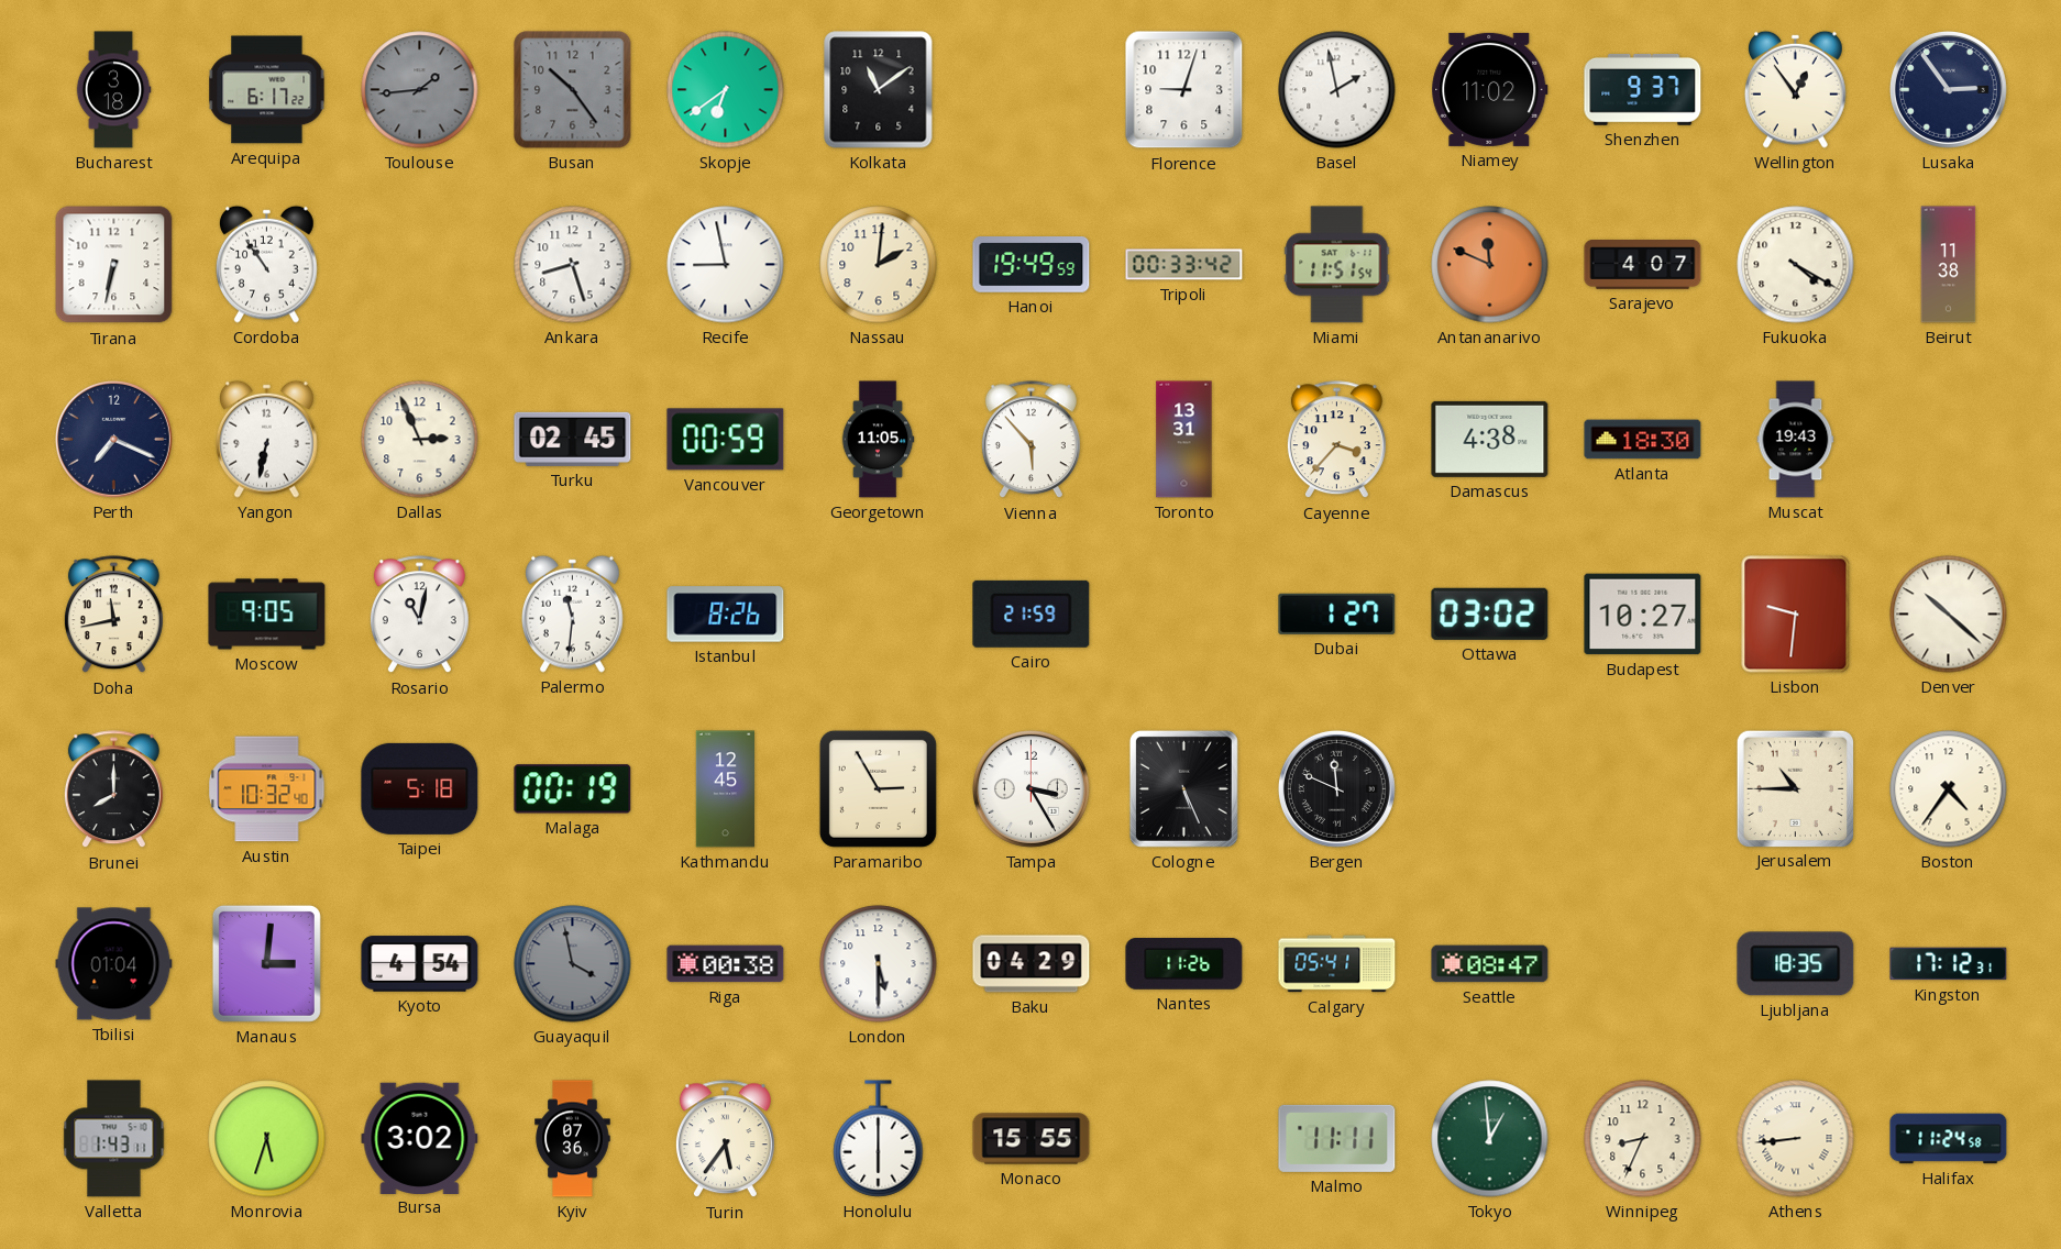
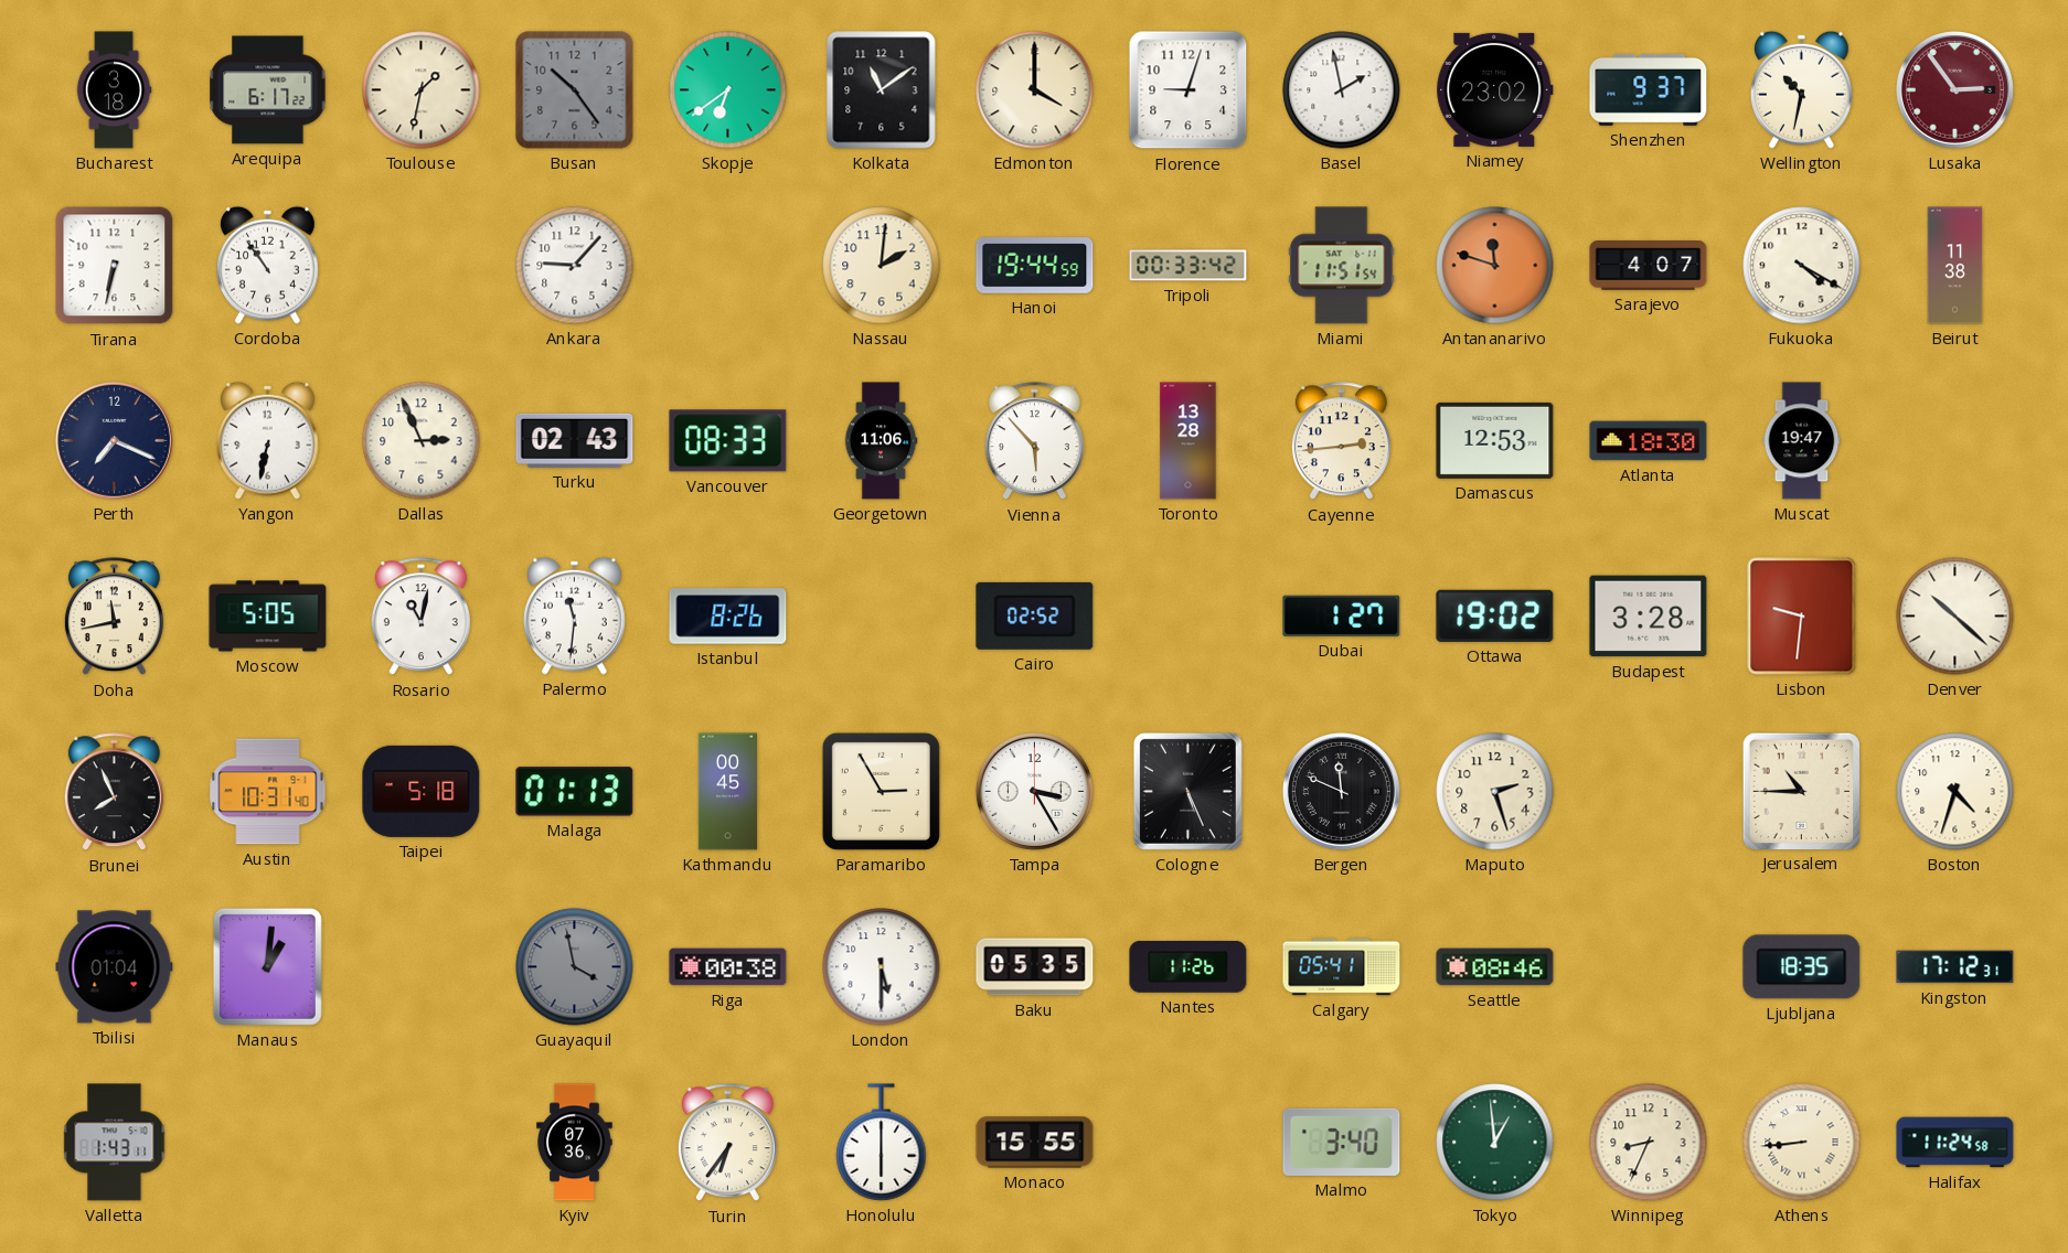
Toulouse: 1:44 -> 1:32
Toulouse dial: grey -> cream
Edmonton: none -> 4:00
Niamey: 11:02 -> 23:02
Wellington: 12:54 -> 10:32
Lusaka dial: navy -> burgundy
Ankara: 8:27 -> 9:07
Recife: 8:58 -> none
Hanoi: 19:49 -> 19:44
Antananarivo: 11:49 -> 11:48
Turku: 02:45 -> 02:43
Vancouver: 00:59 -> 08:33
Georgetown: 11:05 -> 11:06
Toronto: 13:31 -> 13:28
Cayenne: 3:37 -> 2:44
Damascus: 4:38 -> 12:53
Muscat: 19:43 -> 19:47
Moscow: 9:05 -> 5:05
Cairo: 21:59 -> 02:52
Ottawa: 03:02 -> 19:02
Budapest: 10:27 -> 3:28
Brunei: 8:00 -> 7:56
Austin: 10:32 -> 10:31
Malaga: 00:19 -> 01:13
Kathmandu: 12:45 -> 00:45
Maputo: none -> 2:27
Boston: 4:36 -> 4:33
Manaus: 3:01 -> 1:01
Kyoto: 4:54 -> none
Baku: 04:29 -> 05:35
Seattle: 08:47 -> 08:46
Monrovia: 5:33 -> none
Bursa: 3:02 -> none
Turin: 5:36 -> 6:36
Malmo: 11:11 -> 3:40
